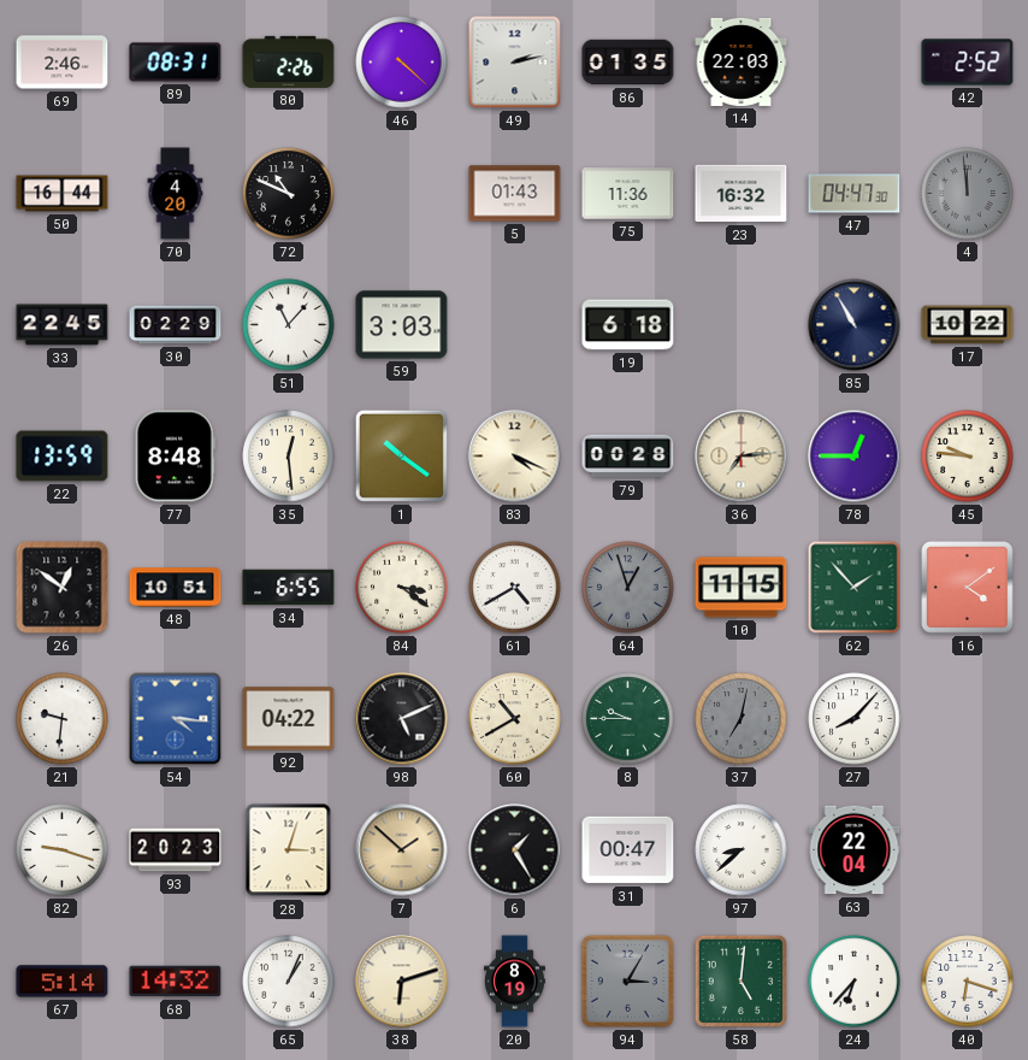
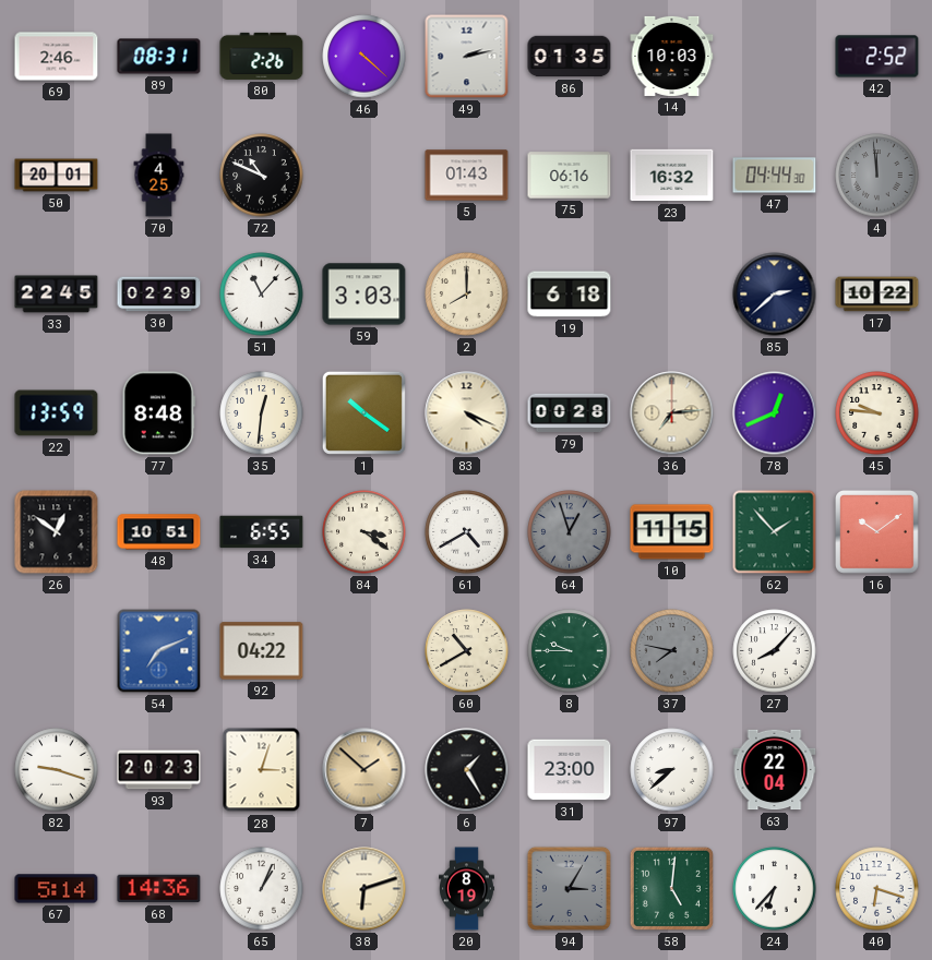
14: 22:03 -> 10:03
50: 16:44 -> 20:01
70: 4:20 -> 4:25
75: 11:36 -> 06:16
47: 04:47 -> 04:44
2: none -> 8:00
85: 10:55 -> 2:38
35: 12:29 -> 12:31
78: 12:45 -> 12:41
16: 4:09 -> 10:09
21: 9:31 -> none
54: 4:16 -> 7:11
98: 5:11 -> none
37: 7:02 -> 7:47
31: 00:47 -> 23:00
68: 14:32 -> 14:36
